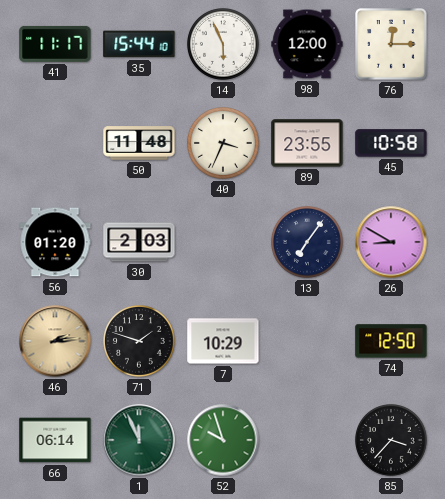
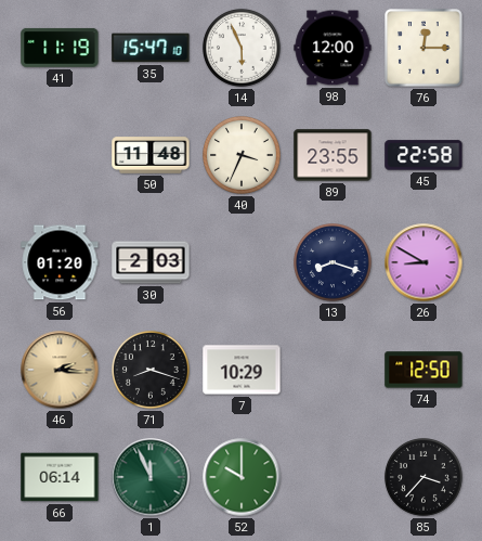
41: 11:17 -> 11:19
35: 15:44 -> 15:47
45: 10:58 -> 22:58
13: 7:06 -> 8:18
46: 2:14 -> 2:16
71: 1:48 -> 8:18
52: 9:57 -> 10:00
